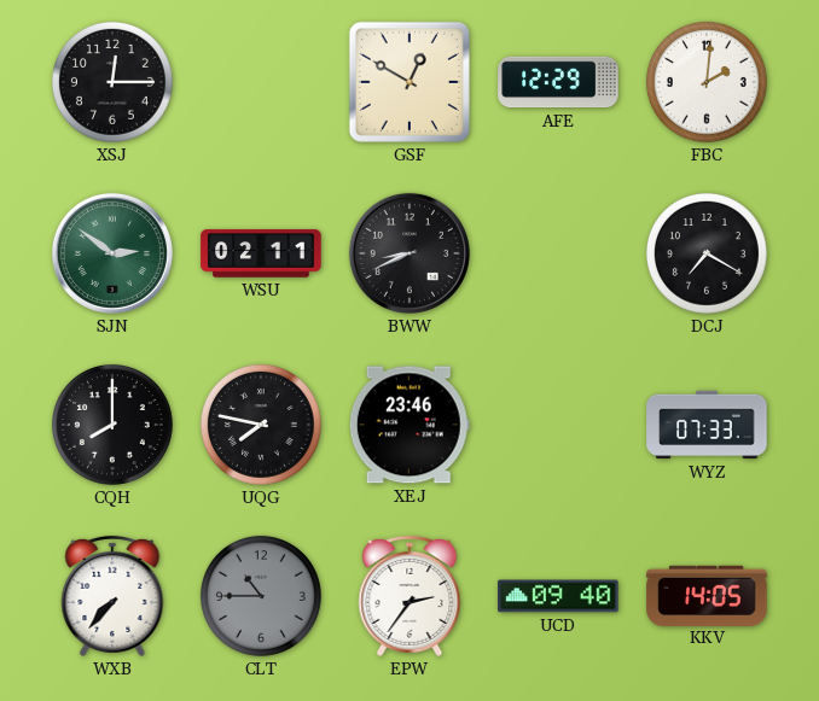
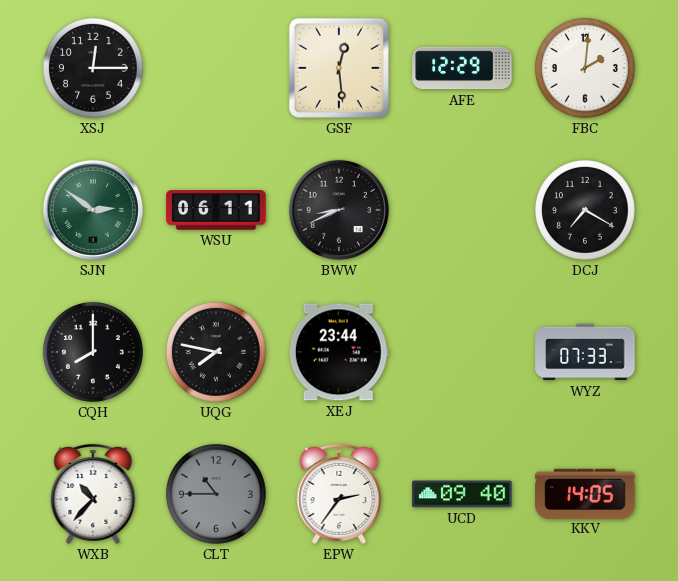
GSF: 12:50 -> 12:29
WSU: 02:11 -> 06:11
XEJ: 23:46 -> 23:44
WXB: 7:37 -> 10:37
